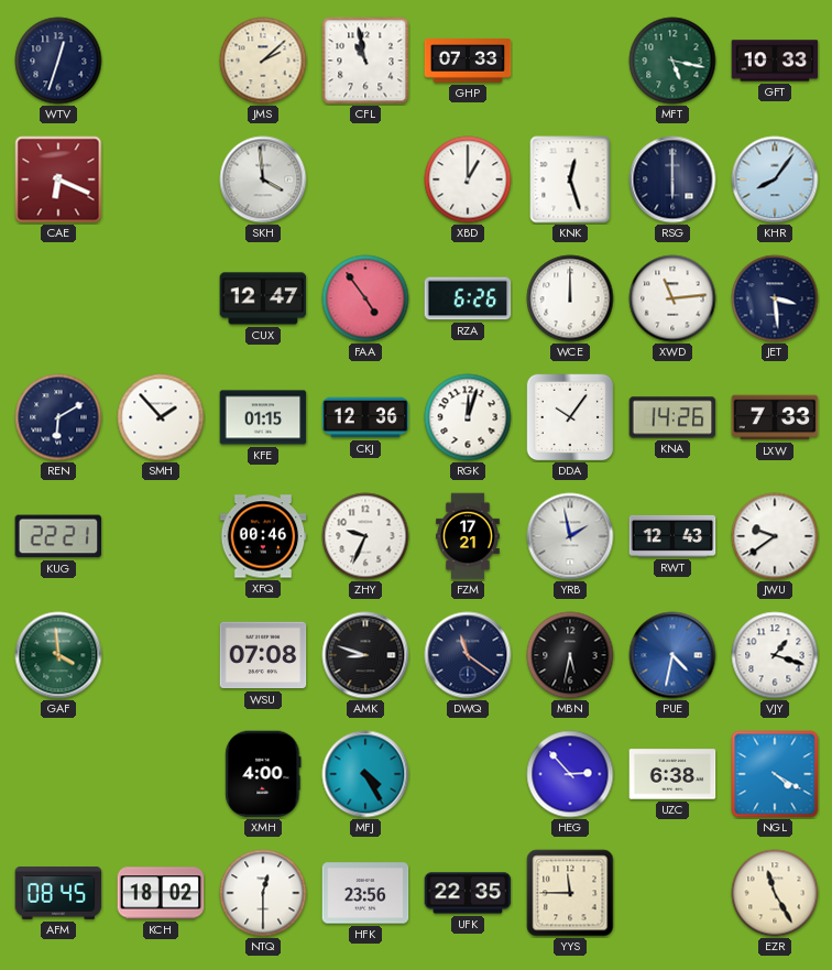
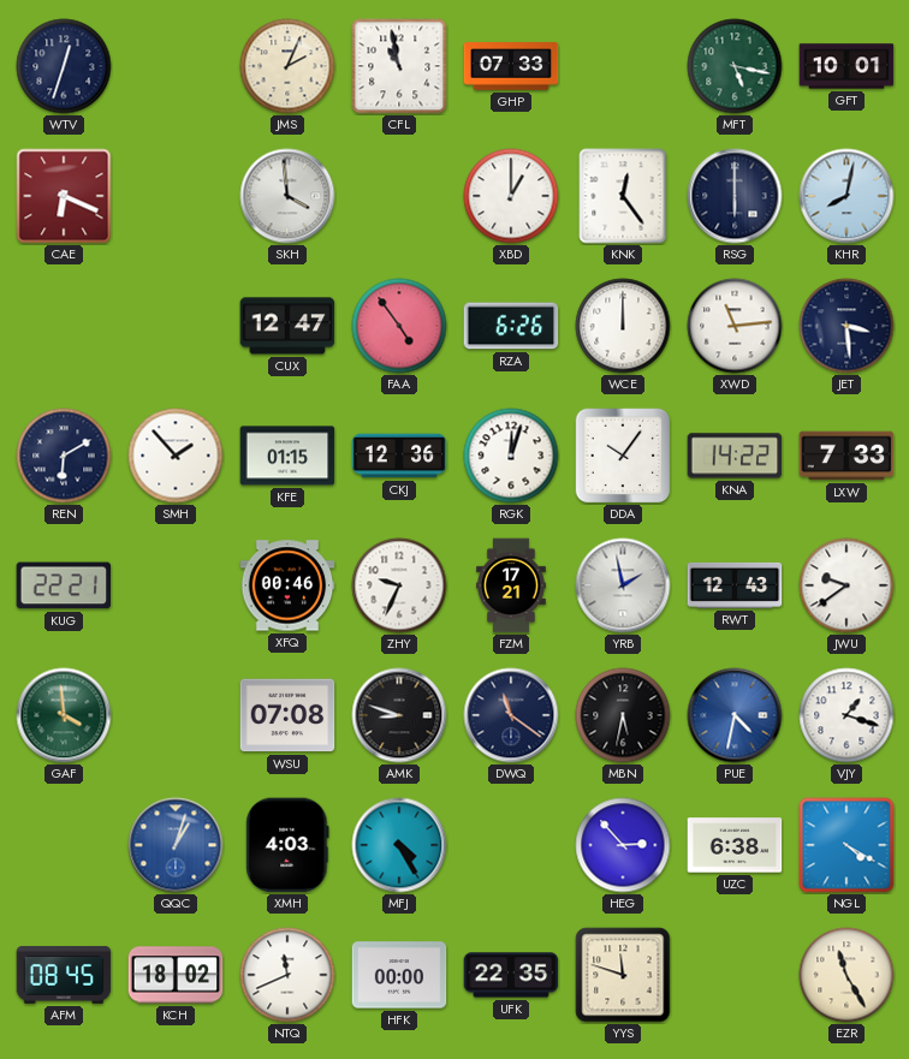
JMS: 2:08 -> 2:04
GFT: 10:33 -> 10:01
KNK: 12:27 -> 12:24
KHR: 8:06 -> 8:02
KNA: 14:26 -> 14:22
QQC: none -> 1:03
XMH: 4:00 -> 4:03
NTQ: 12:30 -> 11:41
HFK: 23:56 -> 00:00
YYS: 11:45 -> 11:48
